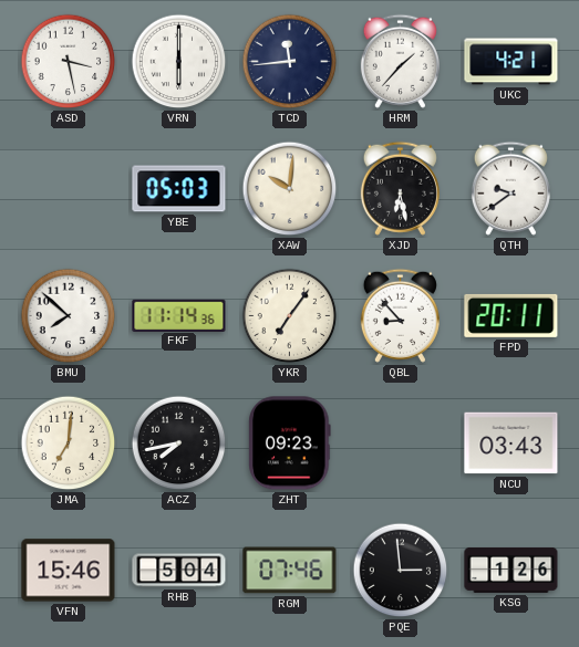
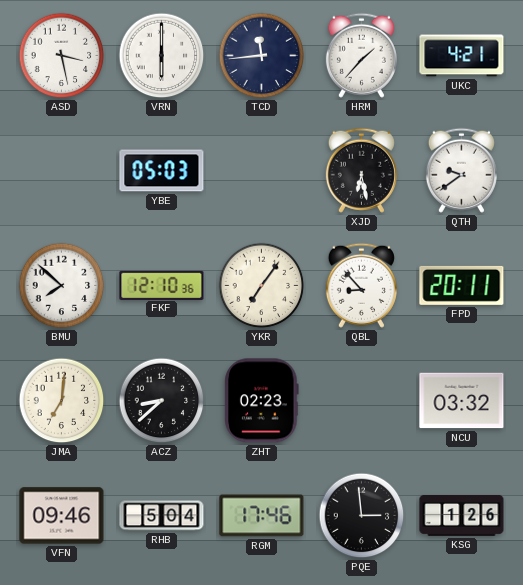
XAW: 10:01 -> none
FKF: 11:14 -> 12:10
ACZ: 7:43 -> 8:38
ZHT: 09:23 -> 02:23
NCU: 03:43 -> 03:32
VFN: 15:46 -> 09:46
RGM: 07:46 -> 17:46
